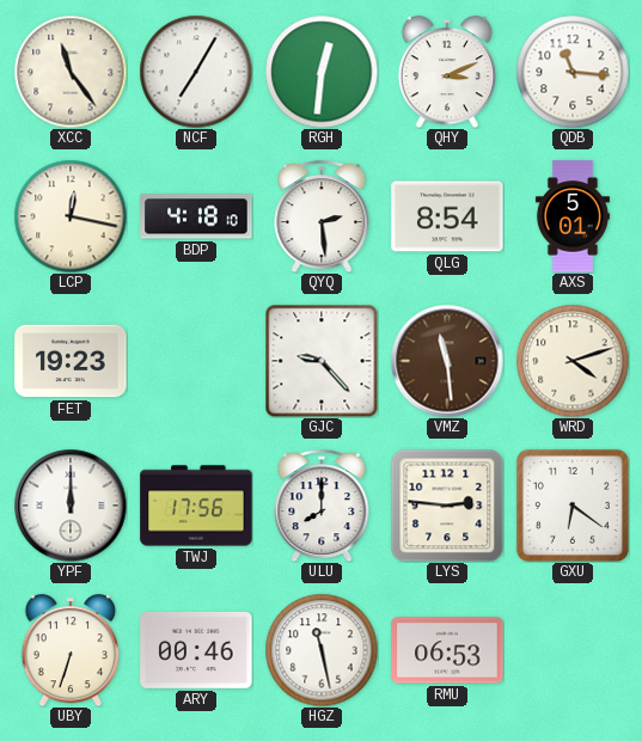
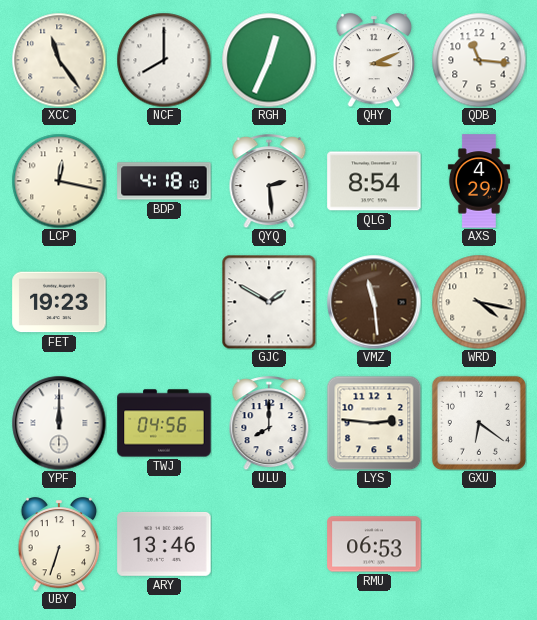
NCF: 7:05 -> 8:00
RGH: 12:31 -> 12:34
AXS: 5:01 -> 4:29
GJC: 9:23 -> 1:50
WRD: 4:12 -> 4:17
TWJ: 17:56 -> 04:56
ARY: 00:46 -> 13:46
HGZ: 11:28 -> none
